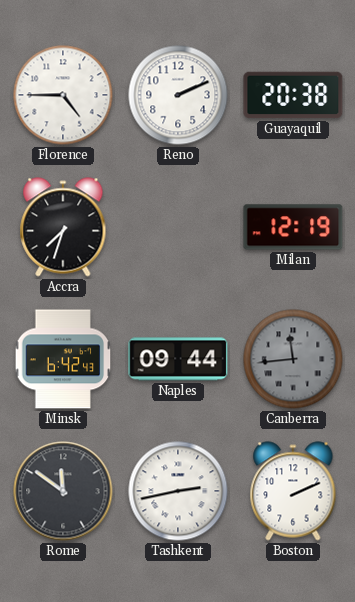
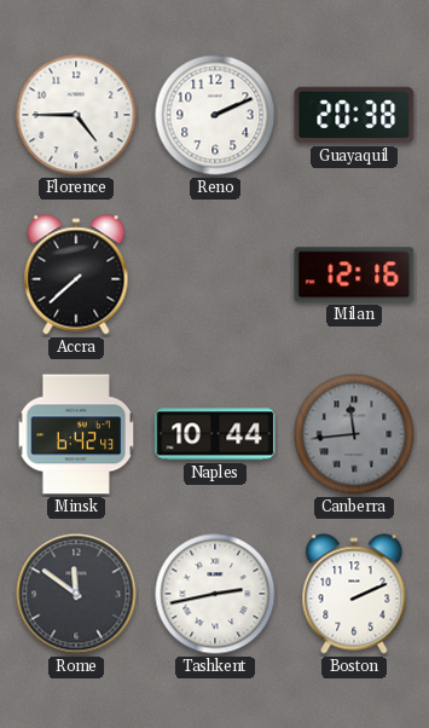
Accra: 7:33 -> 7:38
Milan: 12:19 -> 12:16
Naples: 09:44 -> 10:44
